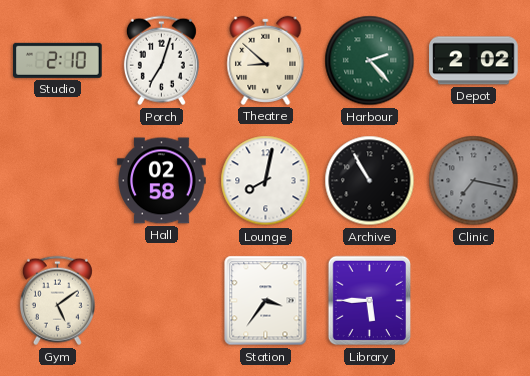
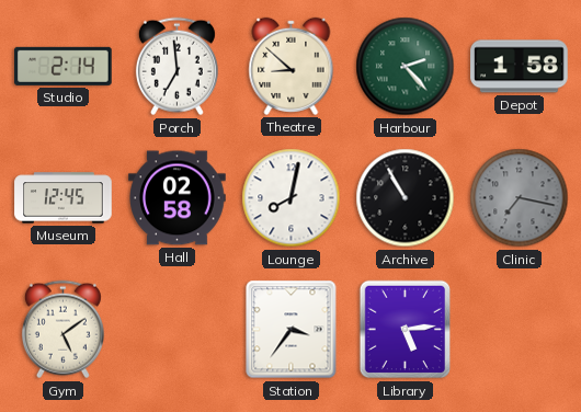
Studio: 2:10 -> 2:14
Porch: 7:03 -> 6:59
Depot: 2:02 -> 1:58
Museum: none -> 12:45
Library: 5:45 -> 5:14
